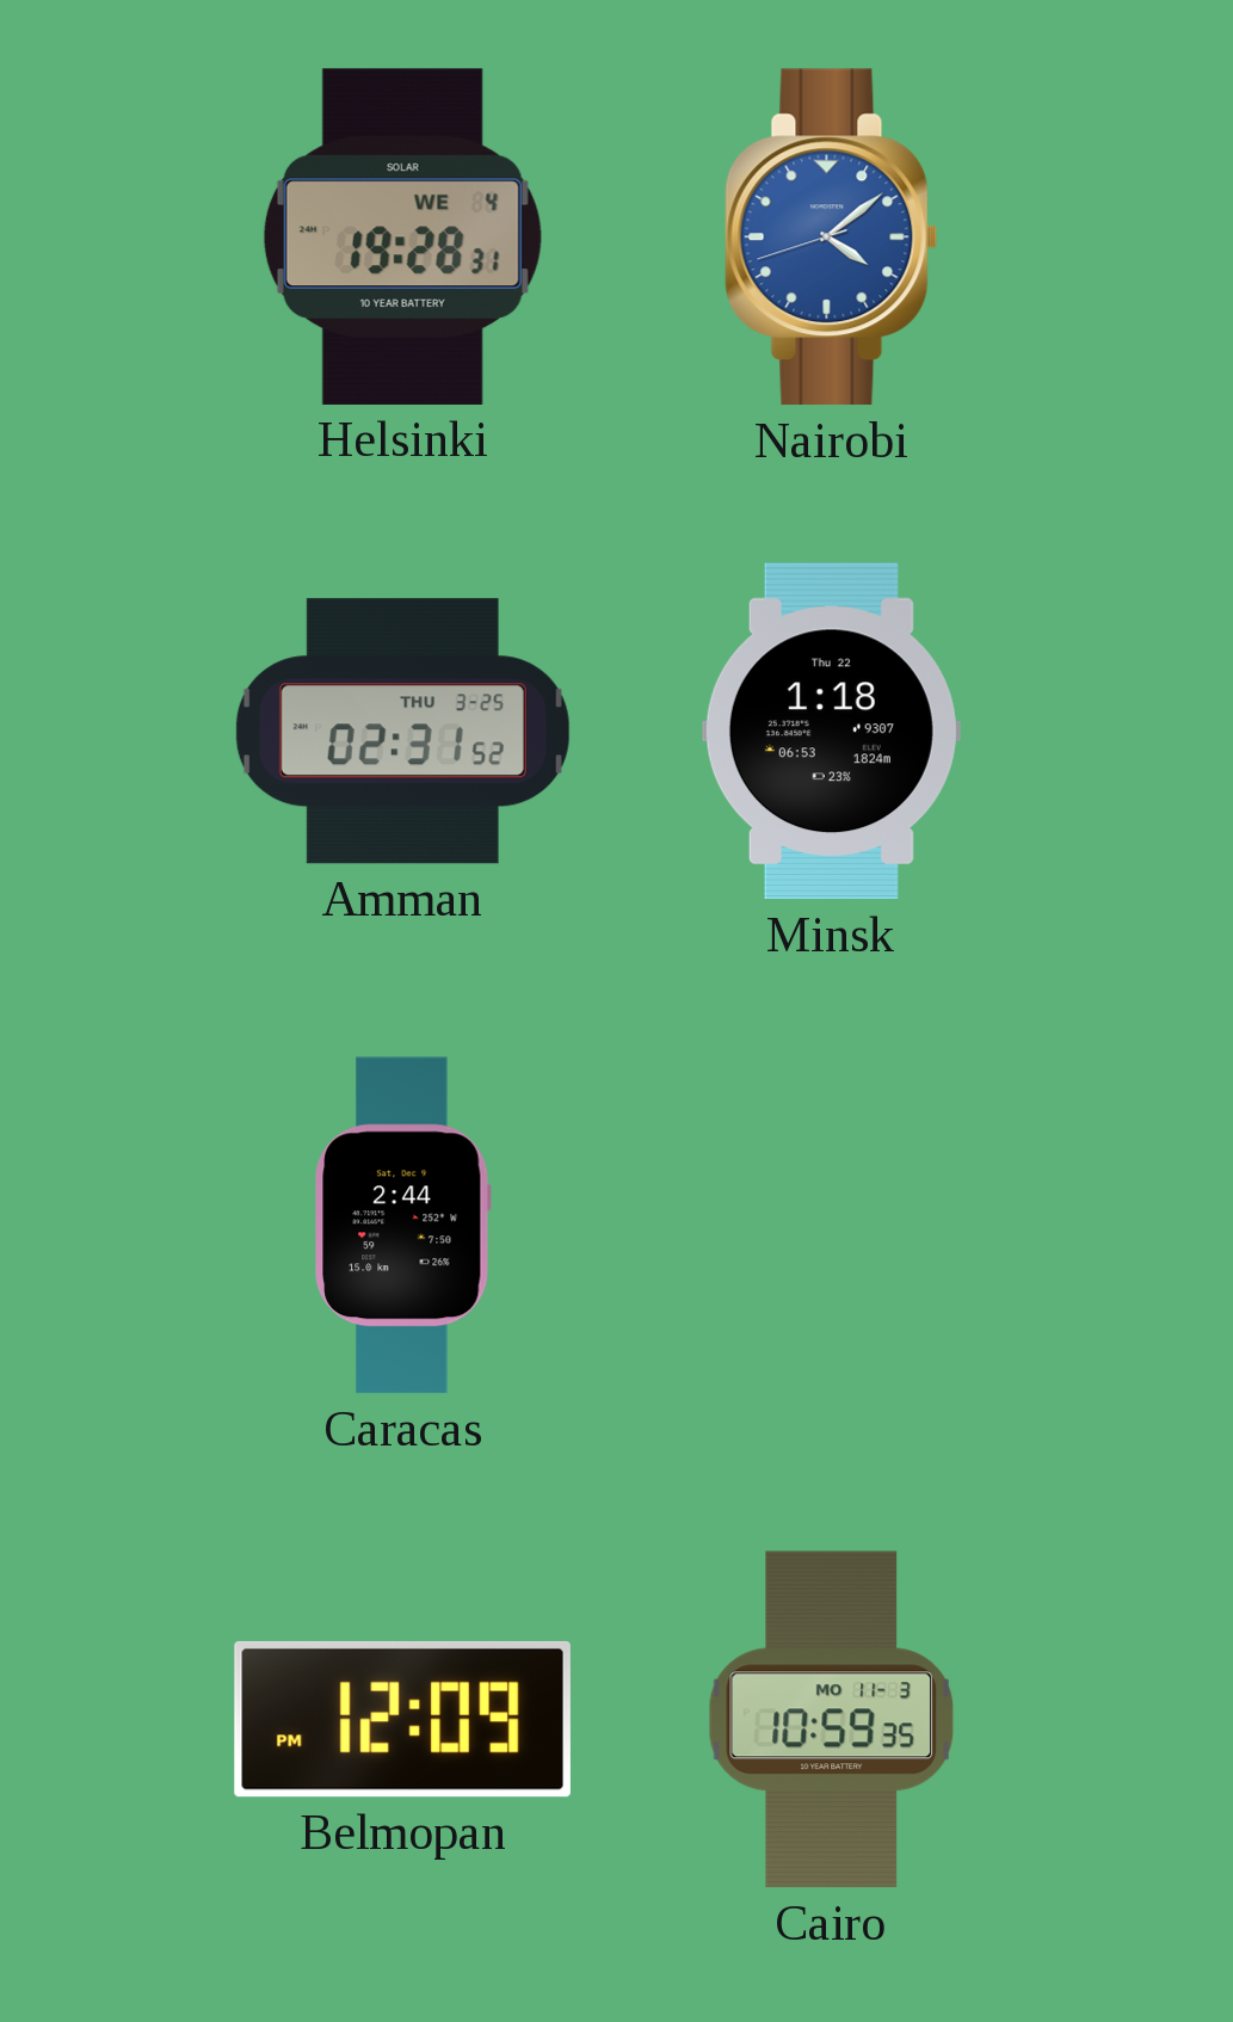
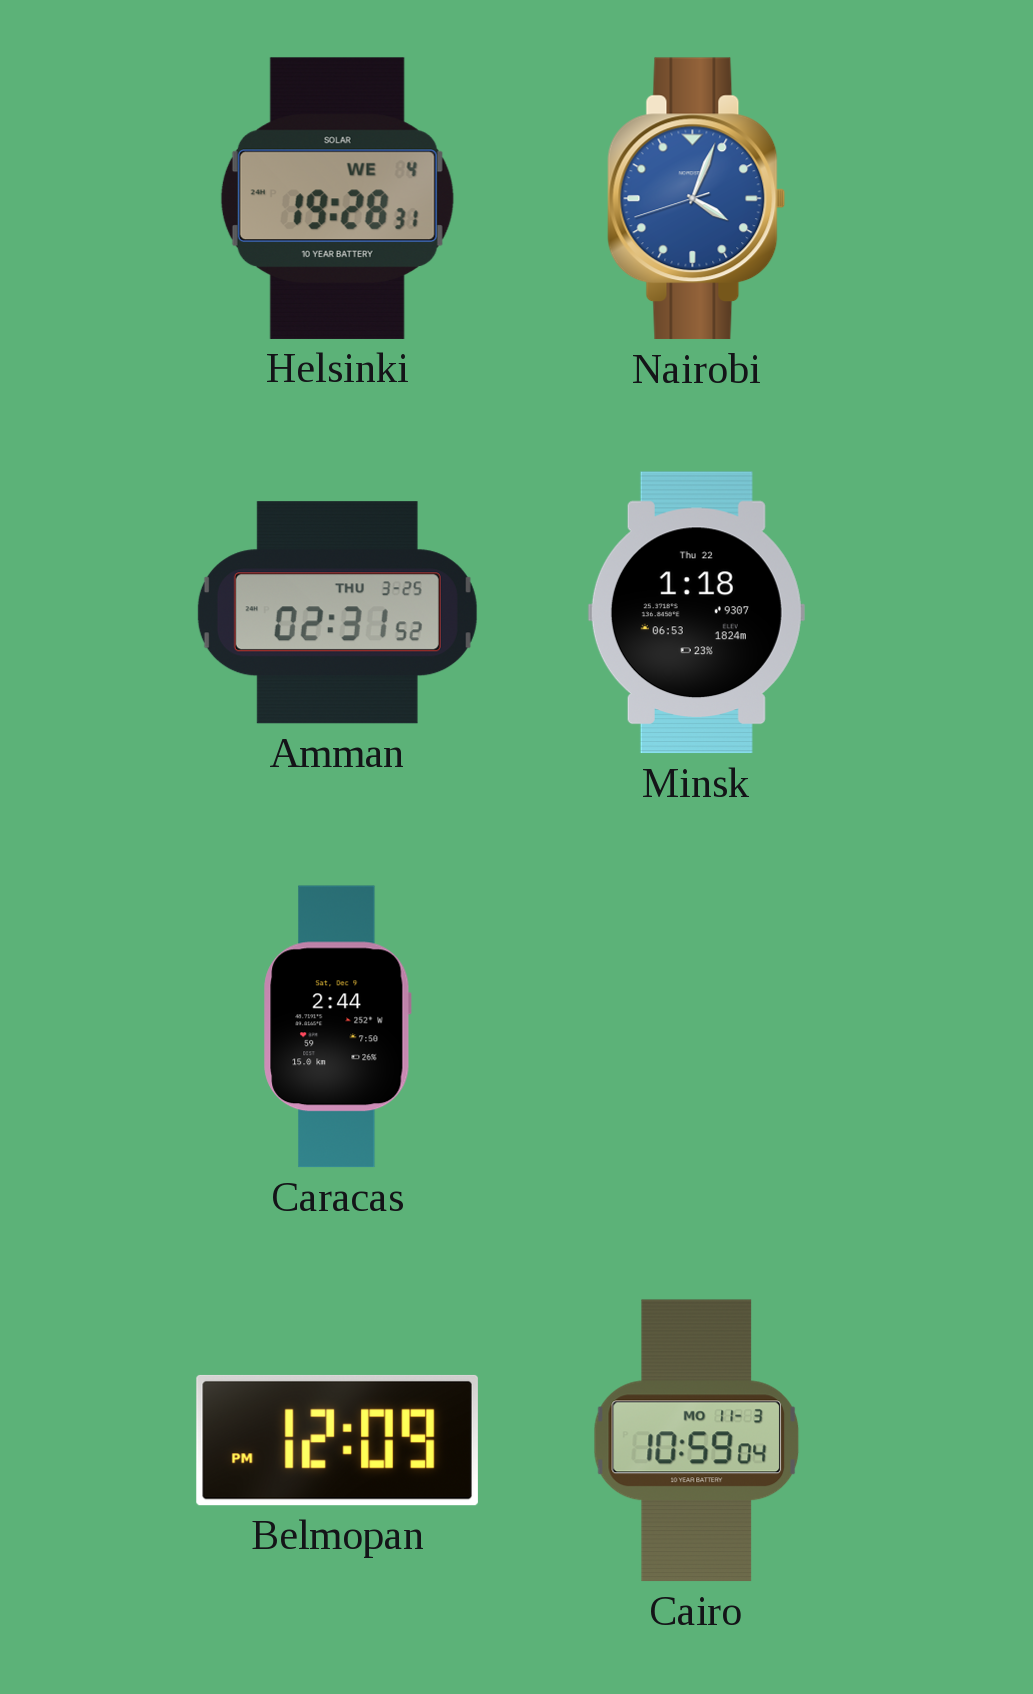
Nairobi: 4:08 -> 4:03
Cairo: 10:59:35 -> 10:59:04
